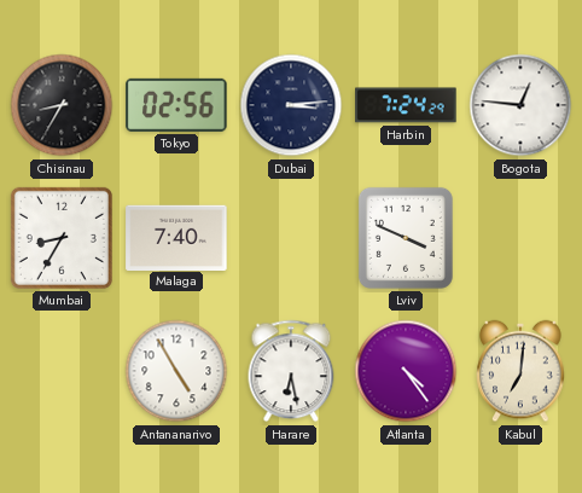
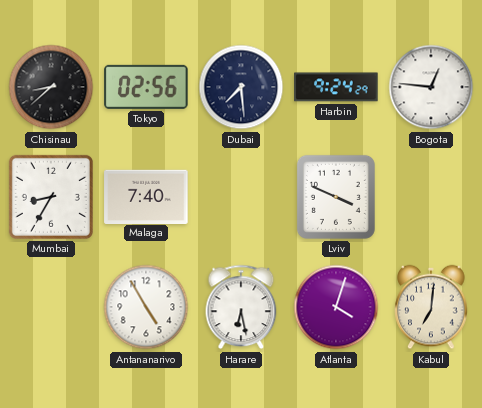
Chisinau: 8:35 -> 8:38
Dubai: 3:14 -> 7:29
Harbin: 7:24 -> 9:24
Atlanta: 4:24 -> 4:03
